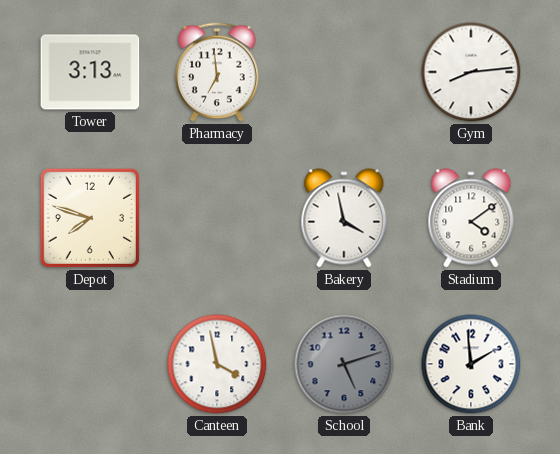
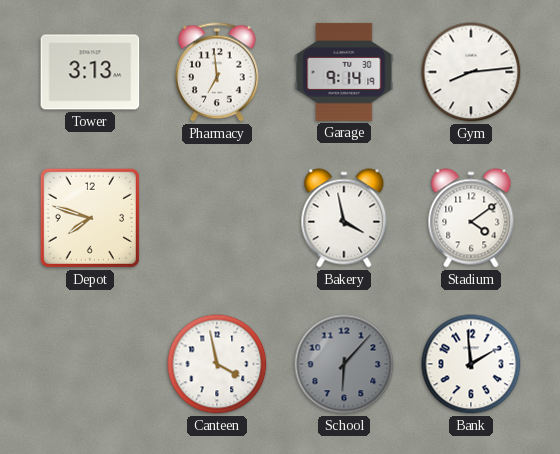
Garage: none -> 9:14
School: 5:12 -> 6:07
